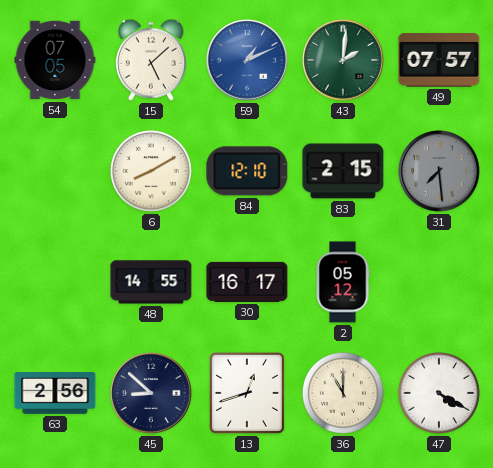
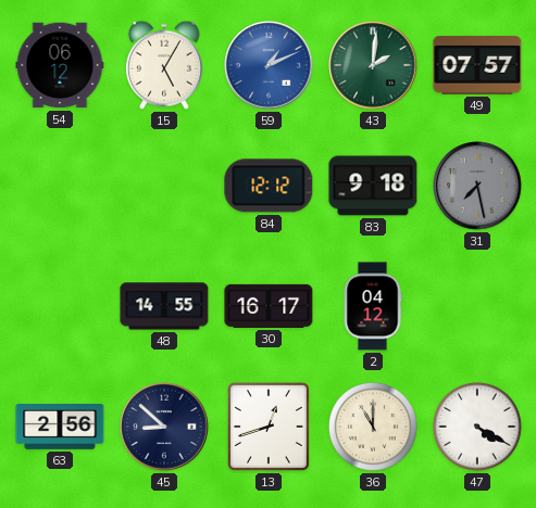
54: 07:05 -> 06:12
15: 5:08 -> 5:05
6: 8:10 -> none
84: 12:10 -> 12:12
83: 2:15 -> 9:18
31: 7:29 -> 7:28
2: 05:12 -> 04:12
